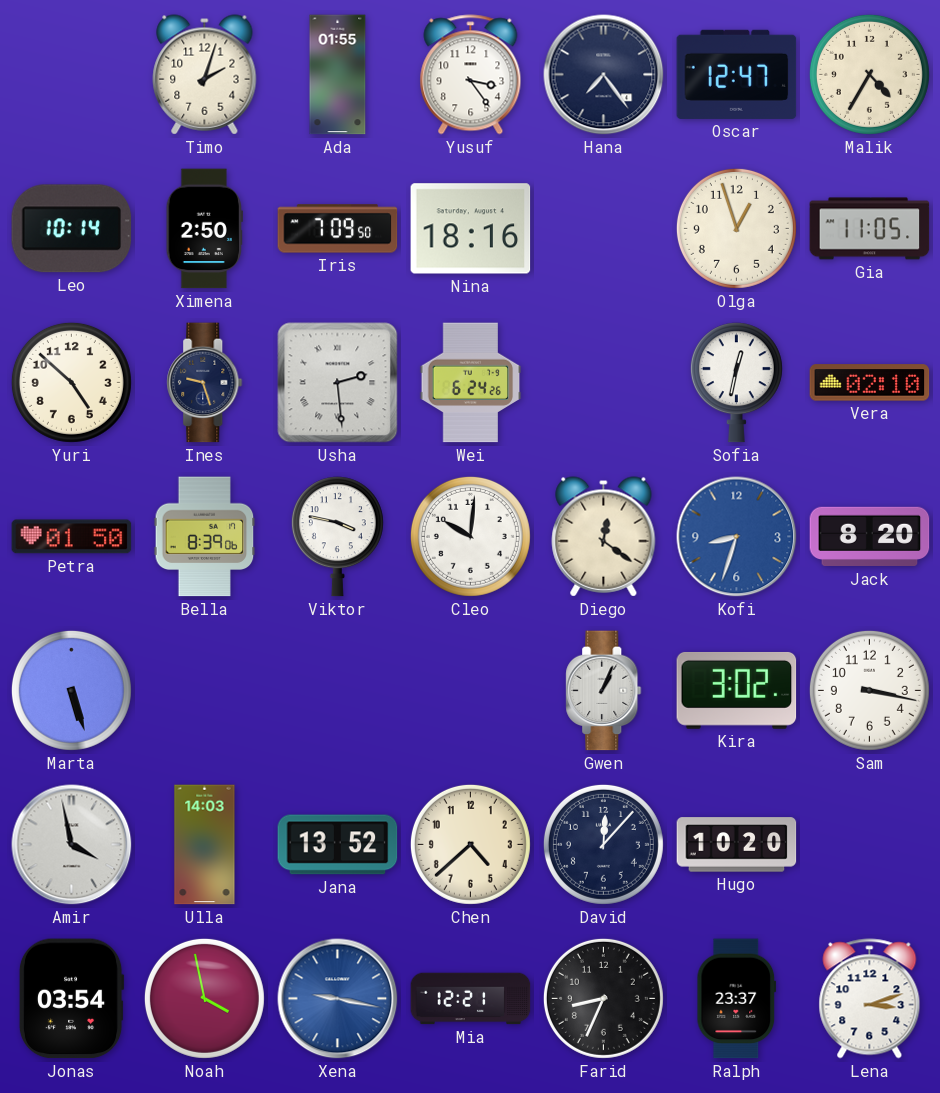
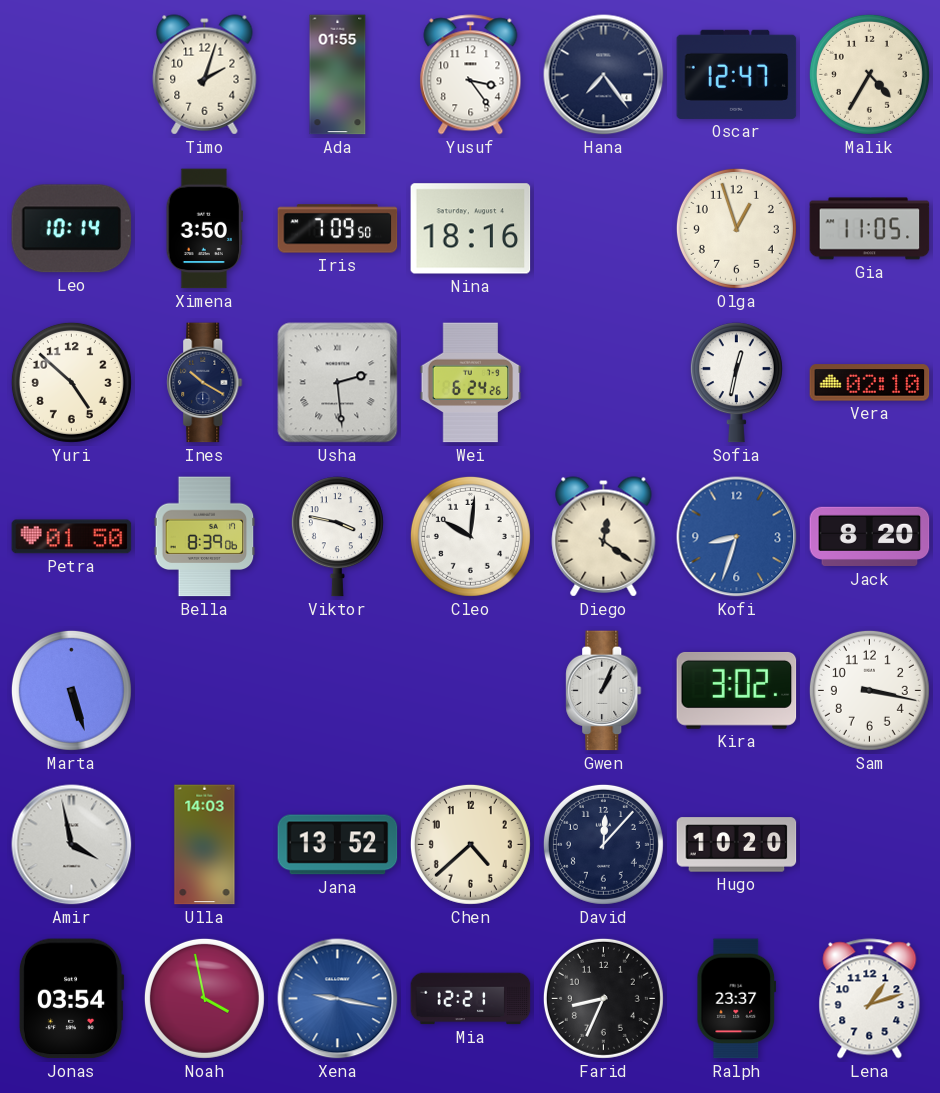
Ximena: 2:50 -> 3:50
Ines: 9:27 -> 10:20
Lena: 3:12 -> 1:12
